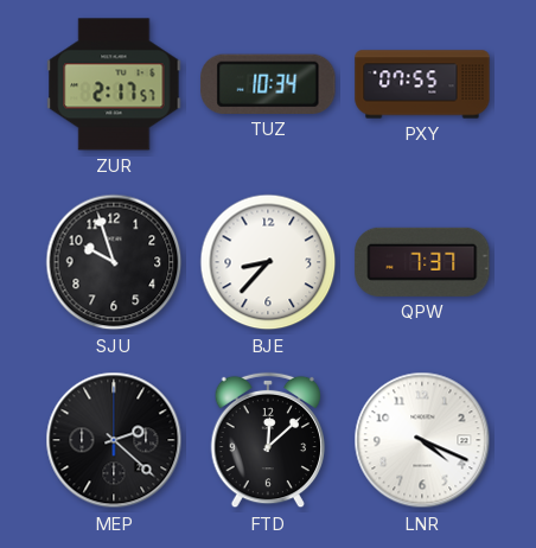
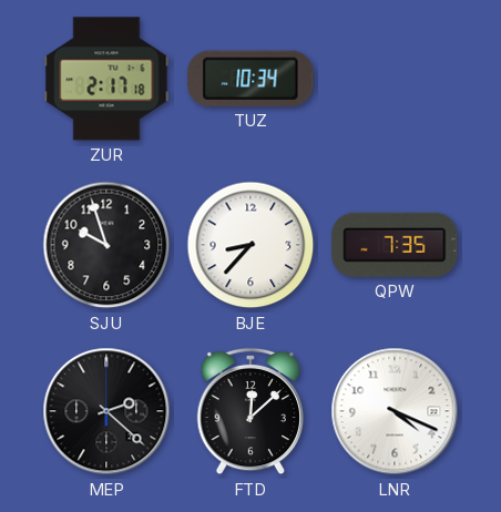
ZUR: 2:17:57 -> 2:17:18
PXY: 07:55 -> none
QPW: 7:37 -> 7:35
